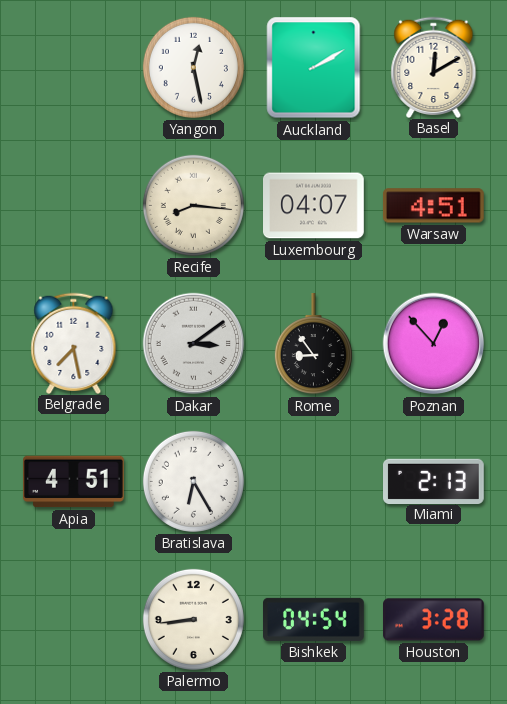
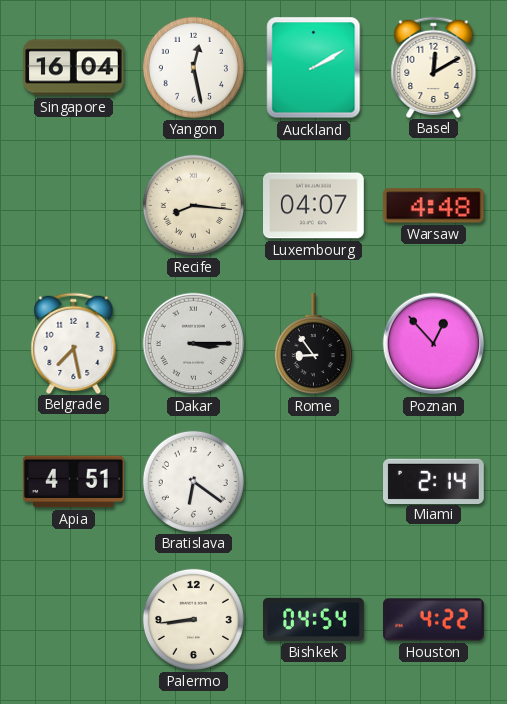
Singapore: none -> 16:04
Warsaw: 4:51 -> 4:48
Dakar: 3:09 -> 3:15
Bratislava: 6:25 -> 6:21
Miami: 2:13 -> 2:14
Houston: 3:28 -> 4:22
